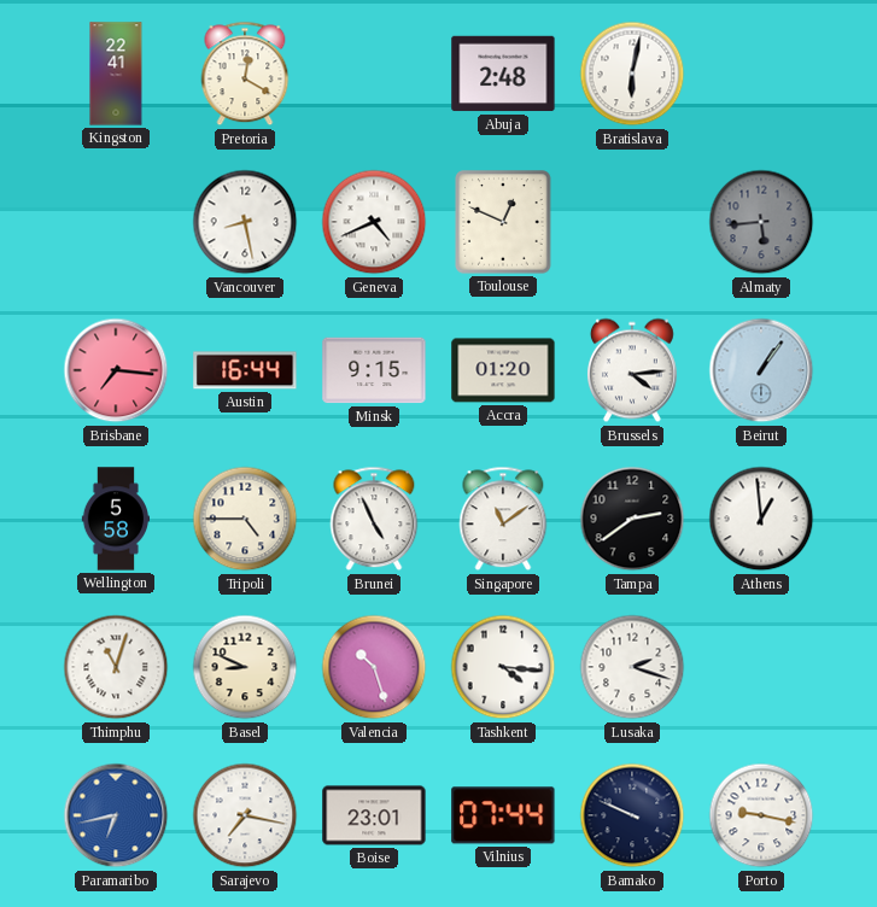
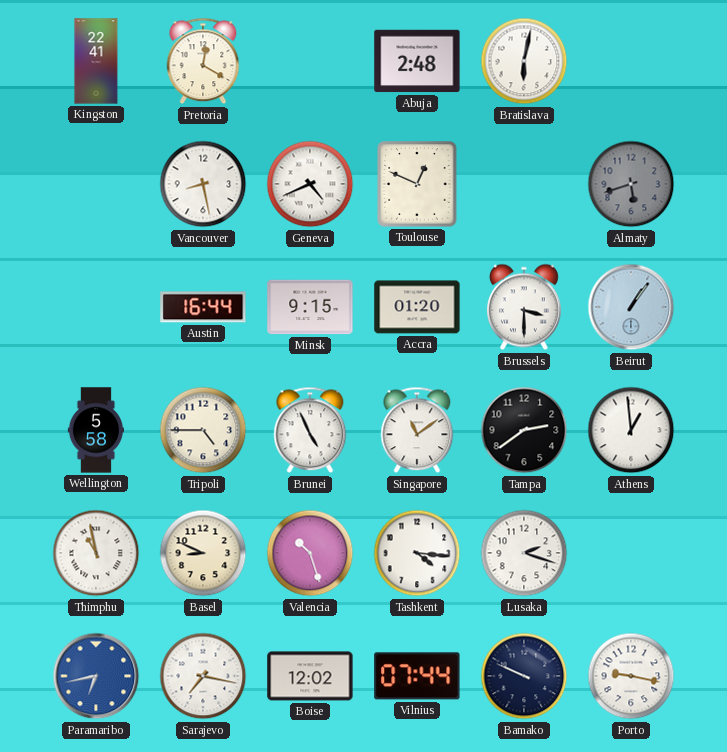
Almaty: 5:44 -> 5:42
Brisbane: 7:16 -> none
Brussels: 4:14 -> 3:30
Thimphu: 11:03 -> 10:58
Boise: 23:01 -> 12:02
